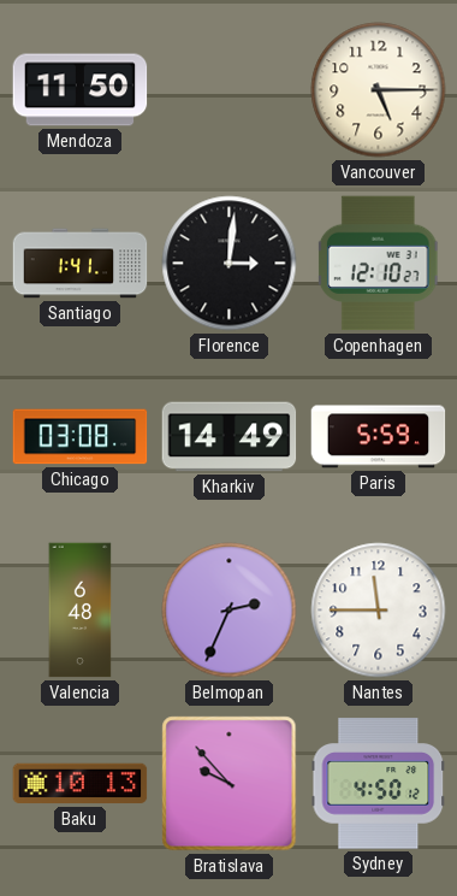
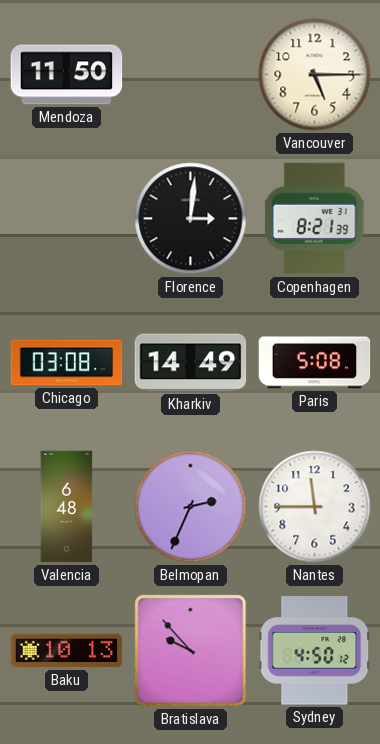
Santiago: 1:41 -> none
Copenhagen: 12:10 -> 8:21
Paris: 5:59 -> 5:08
